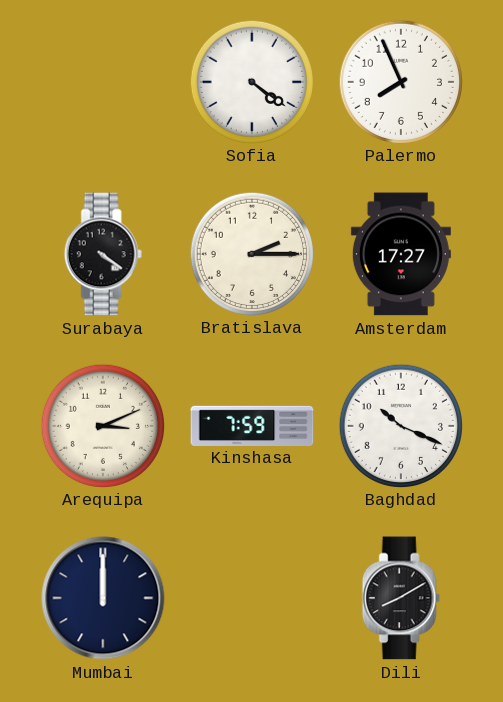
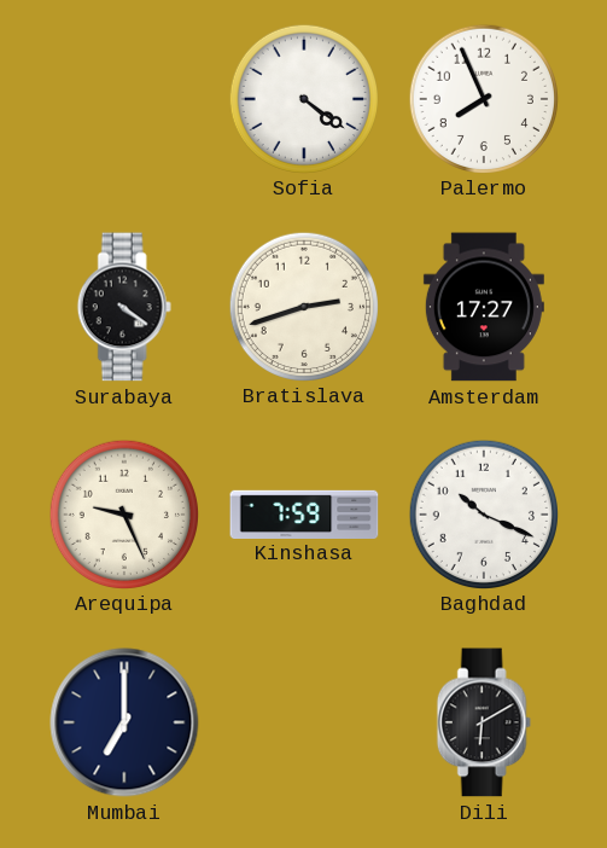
Bratislava: 2:15 -> 2:42
Arequipa: 3:11 -> 9:26
Mumbai: 12:00 -> 7:00
Dili: 8:10 -> 6:10
